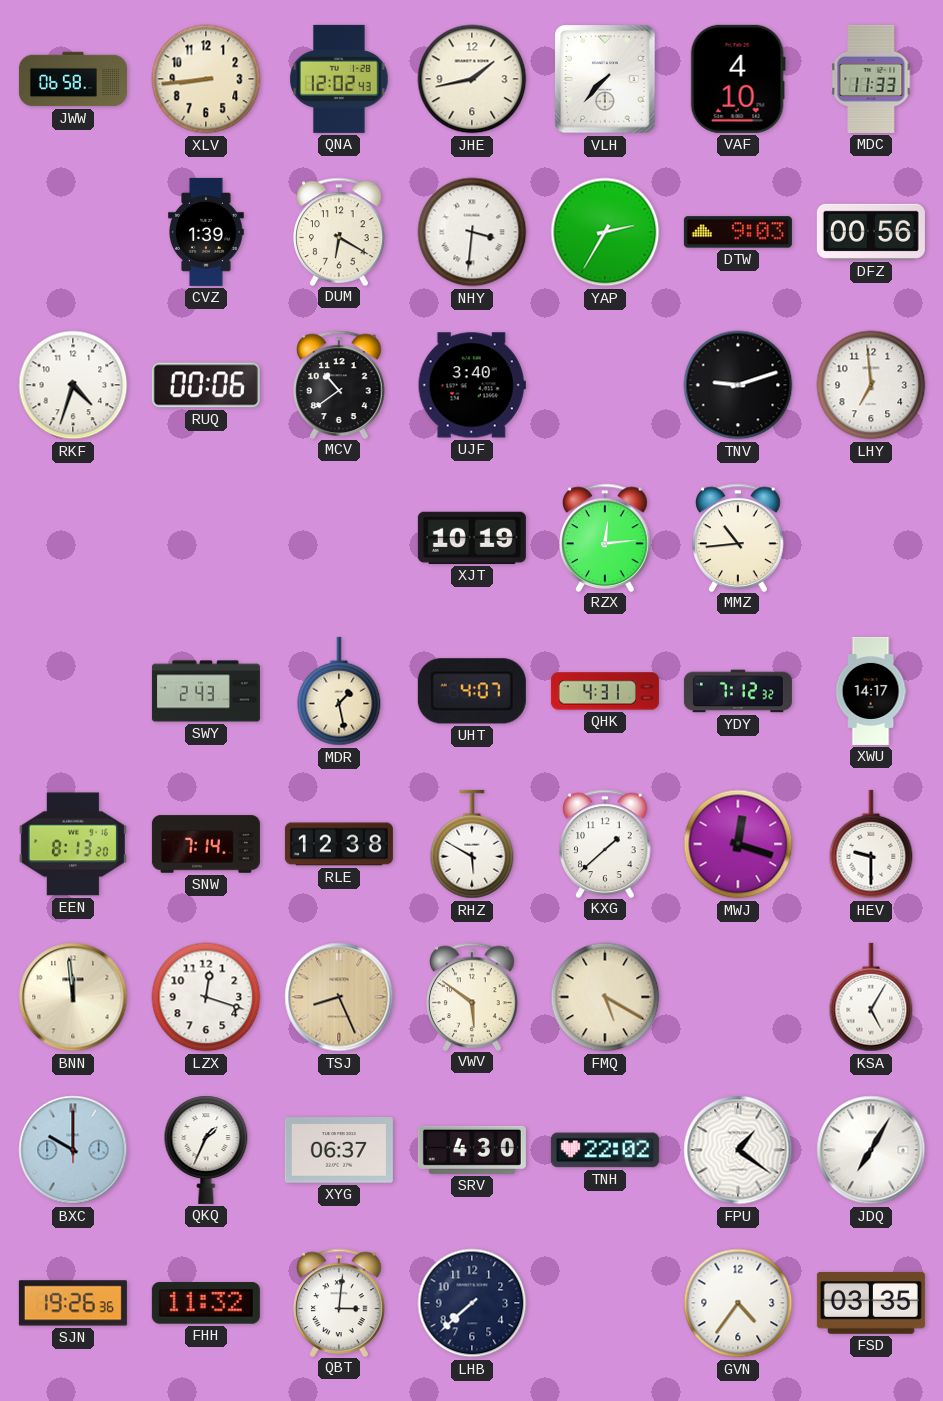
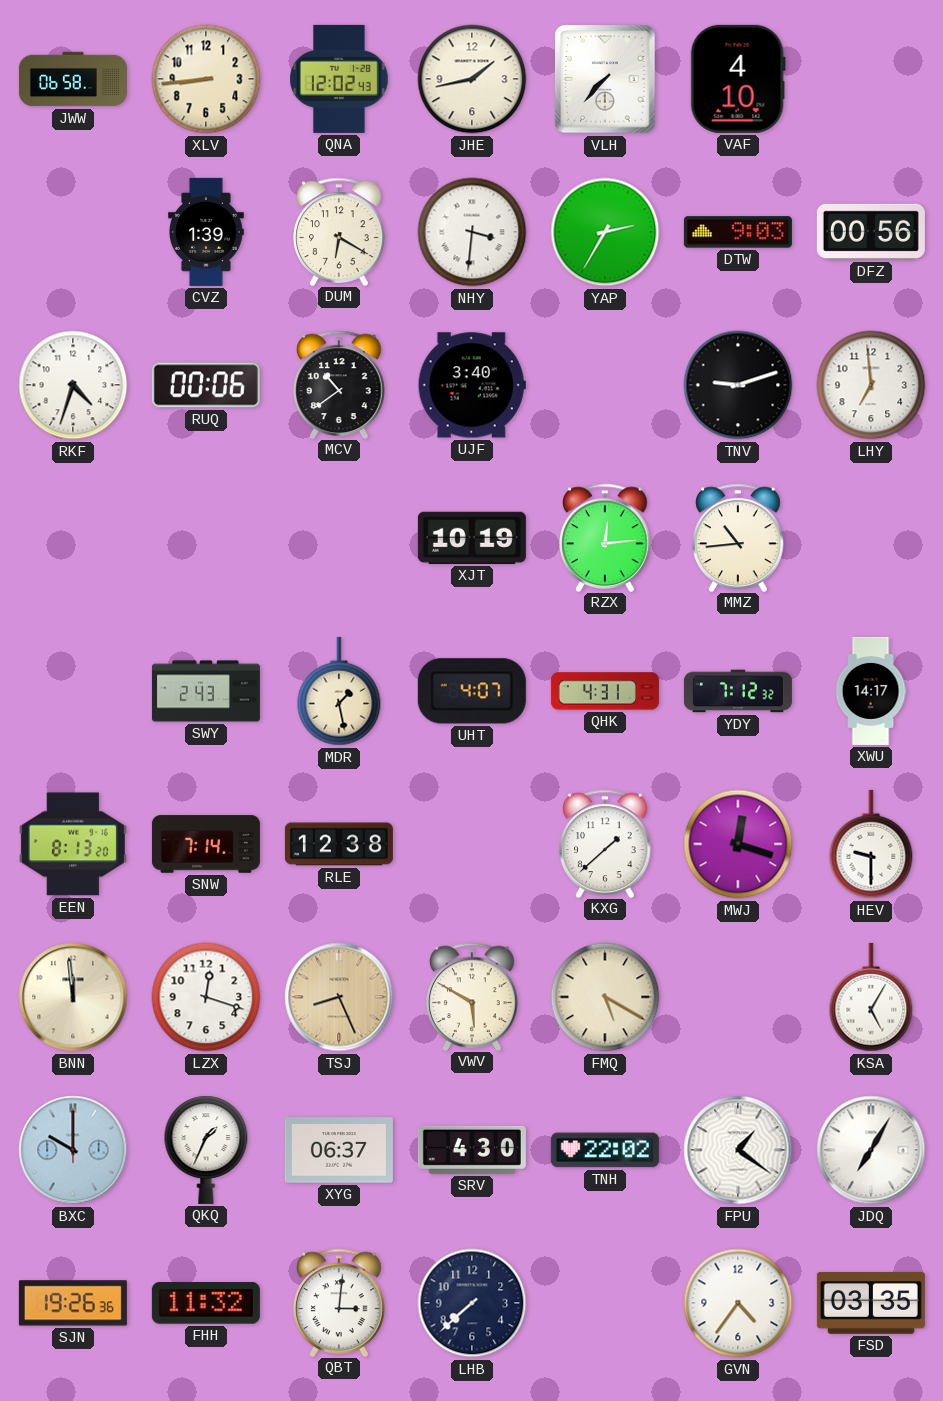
MDC: 11:33 -> none
RHZ: 5:50 -> none
VWV: 5:51 -> 5:50
